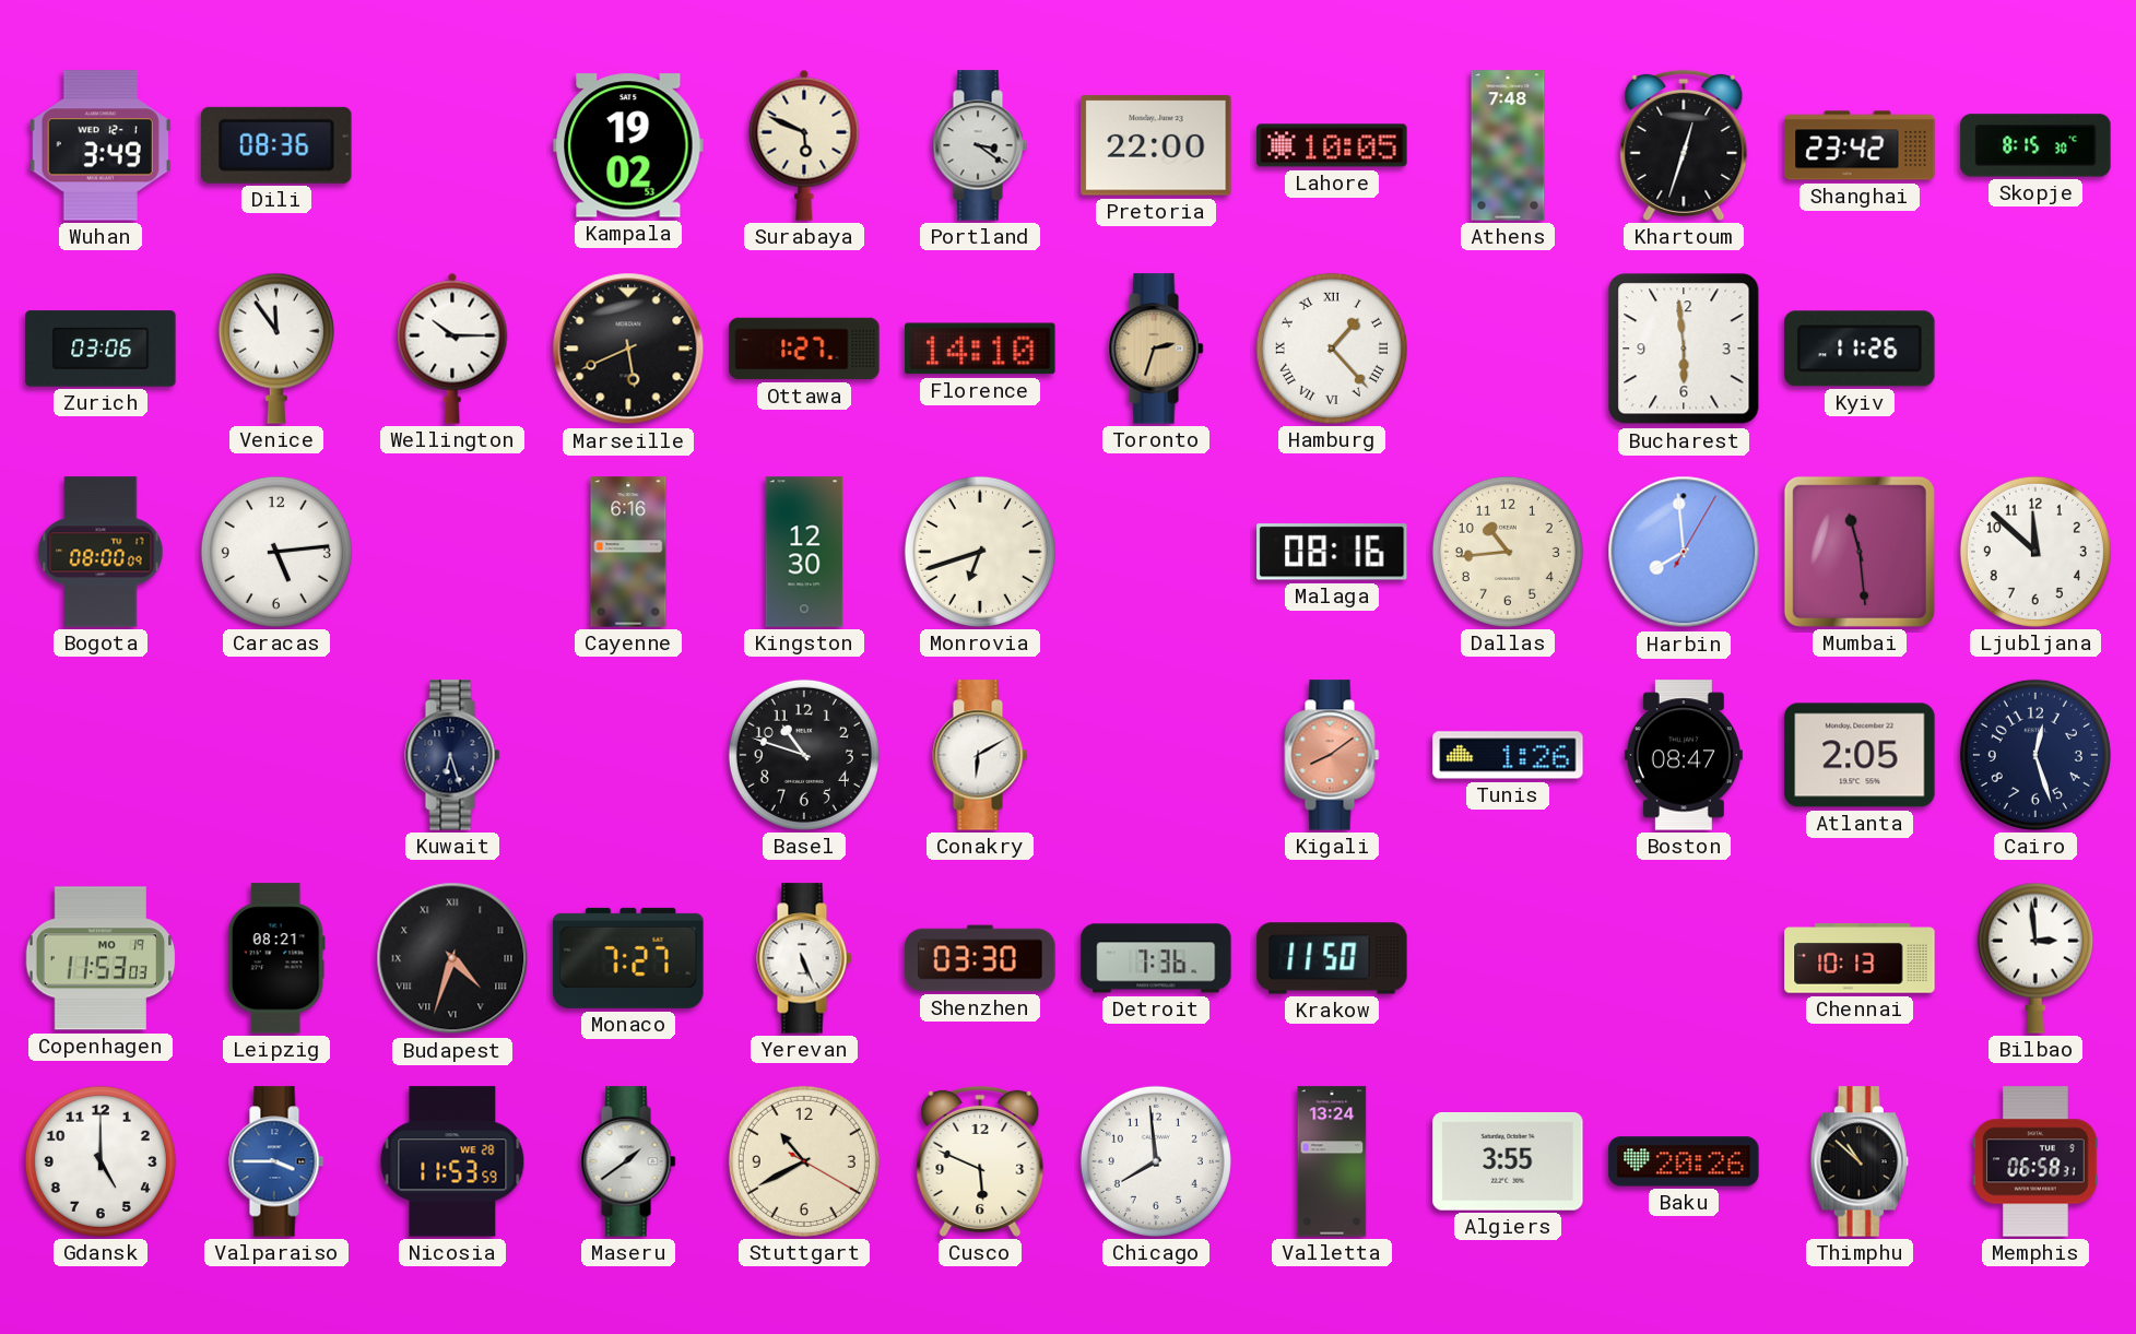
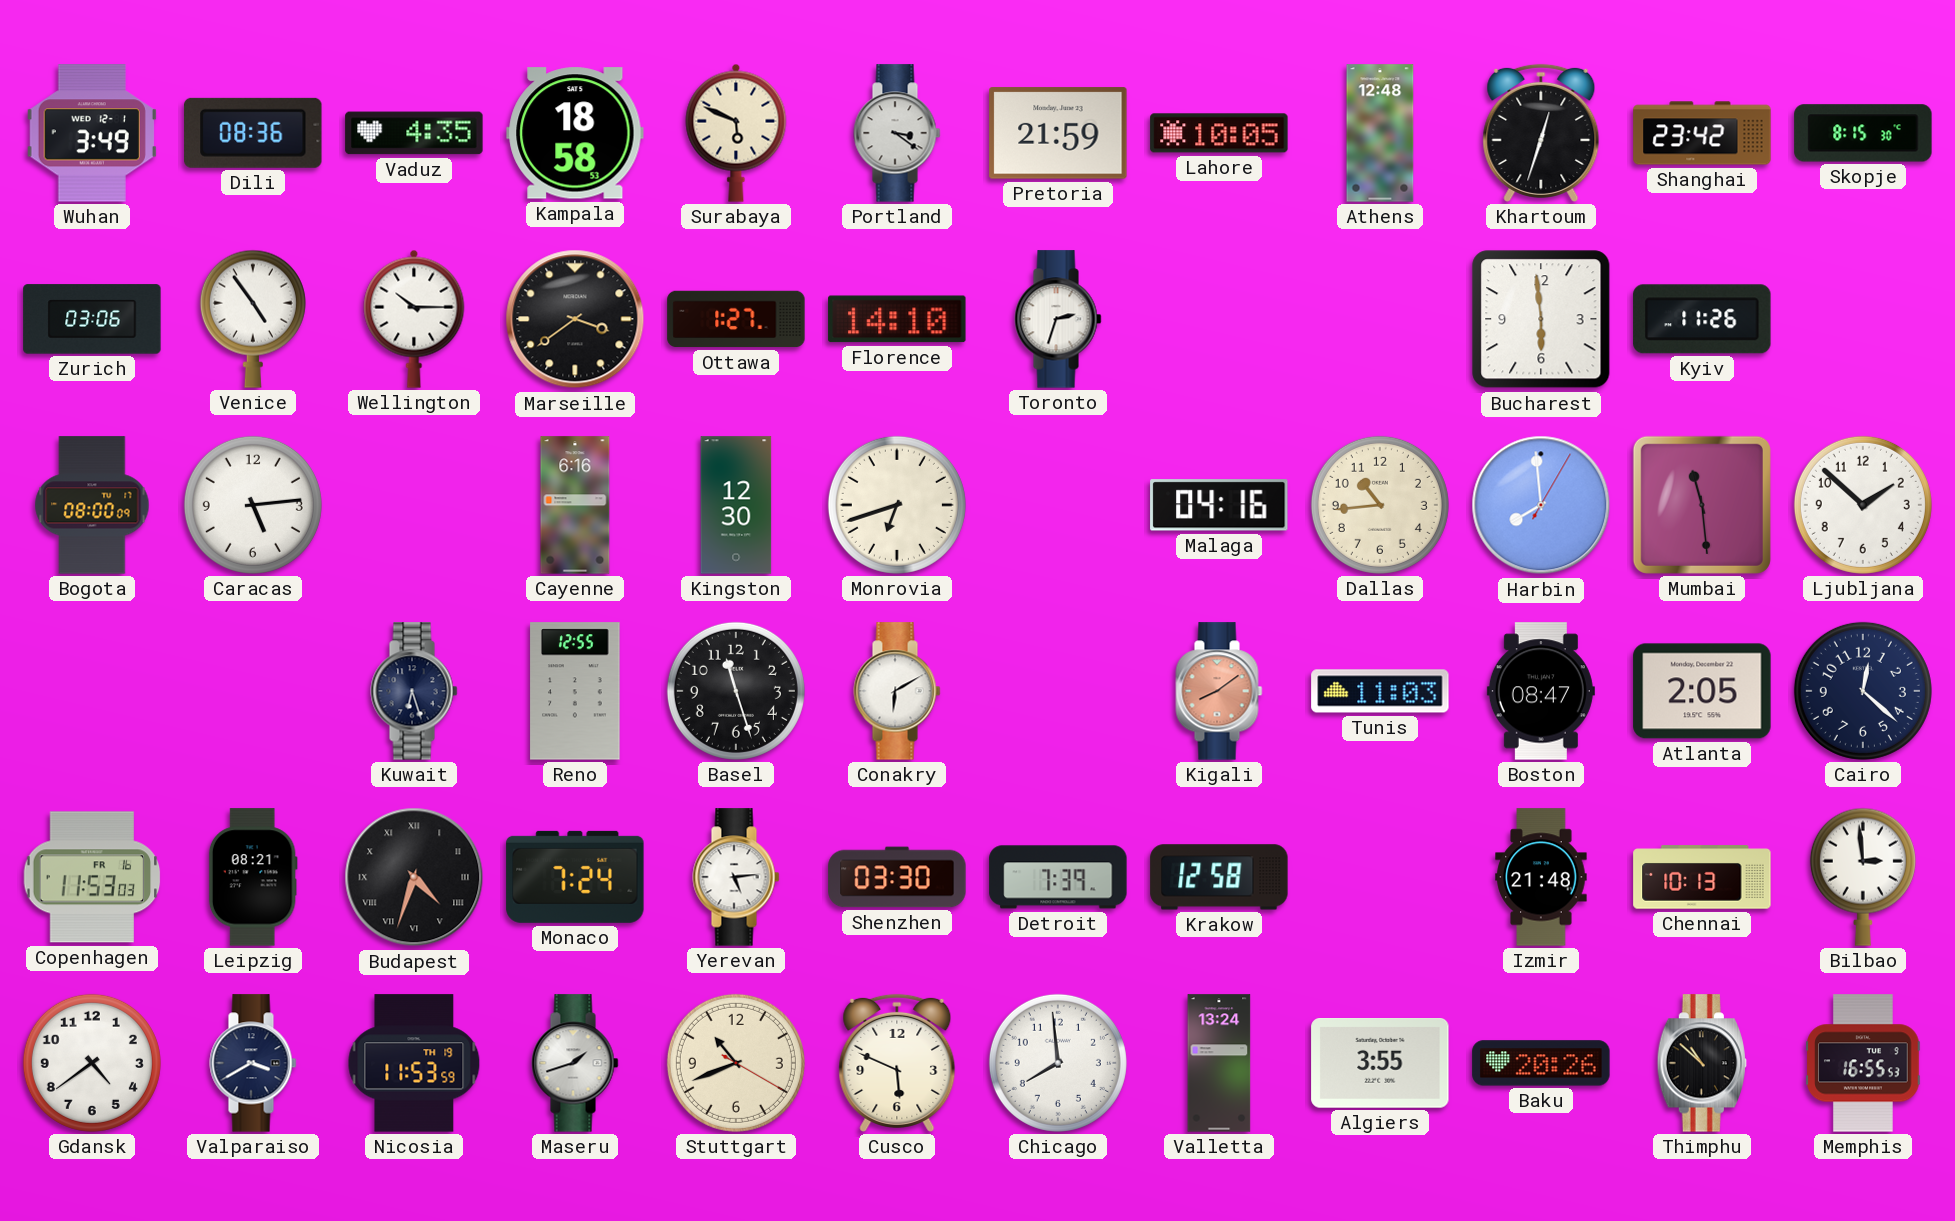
Vaduz: none -> 4:35
Kampala: 19:02 -> 18:58
Pretoria: 22:00 -> 21:59
Athens: 7:48 -> 12:48
Venice: 11:54 -> 4:54
Marseille: 5:41 -> 3:39
Toronto dial: champagne -> white
Hamburg: 1:23 -> none
Malaga: 08:16 -> 04:16
Ljubljana: 11:52 -> 1:52
Reno: none -> 12:55
Basel: 10:48 -> 11:27
Tunis: 1:26 -> 11:03
Cairo: 12:27 -> 12:22
Copenhagen date: MO 19 -> FR 16
Monaco: 7:27 -> 7:24
Yerevan: 5:26 -> 5:14
Detroit: 7:36 -> 7:39
Krakow: 11:50 -> 12:58
Izmir: none -> 21:48
Gdansk: 5:00 -> 4:39
Valparaiso: 3:45 -> 3:40
Valparaiso dial: blue -> navy
Nicosia date: WE 28 -> TH 19
Maseru: 1:39 -> 1:42
Stuttgart: 10:40 -> 10:41
Memphis: 06:58 -> 16:55
